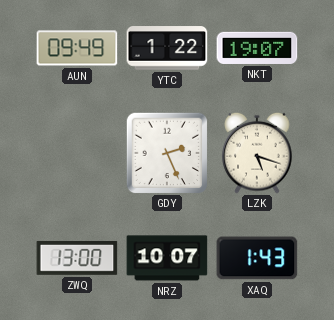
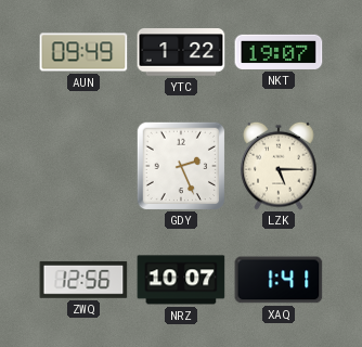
LZK: 5:18 -> 5:15
ZWQ: 13:00 -> 12:56
XAQ: 1:43 -> 1:41
